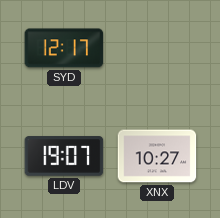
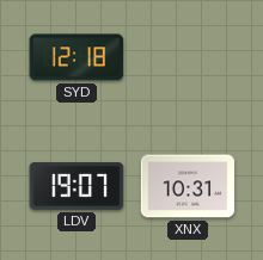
SYD: 12:17 -> 12:18
XNX: 10:27 -> 10:31
